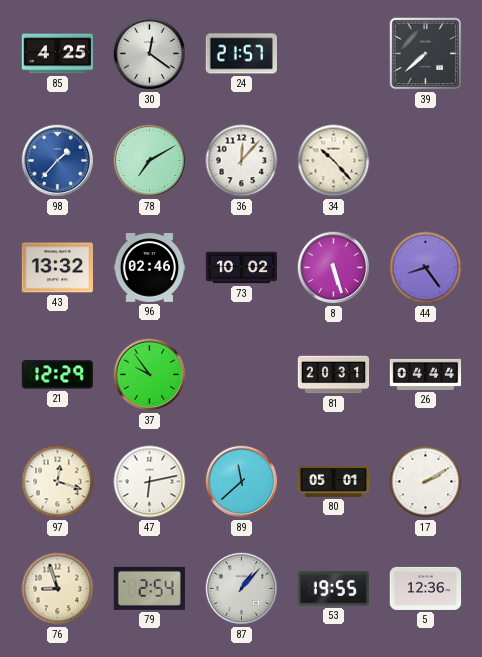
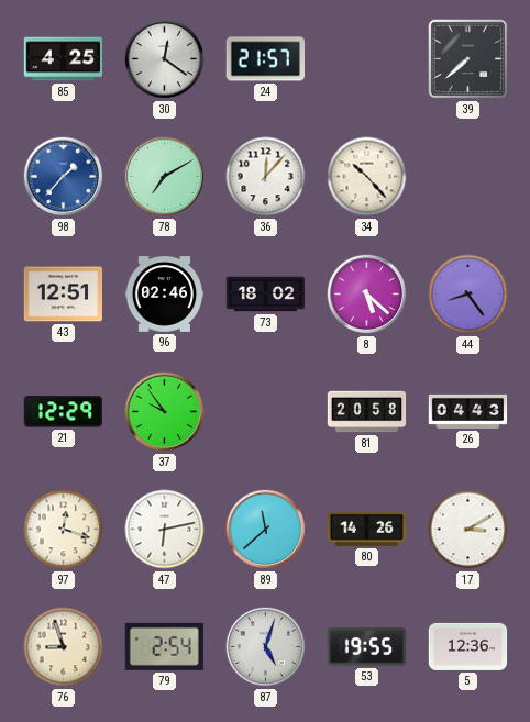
43: 13:32 -> 12:51
73: 10:02 -> 18:02
8: 5:27 -> 5:22
81: 20:31 -> 20:58
26: 04:44 -> 04:43
80: 05:01 -> 14:26
17: 2:10 -> 3:10
87: 1:07 -> 5:03
